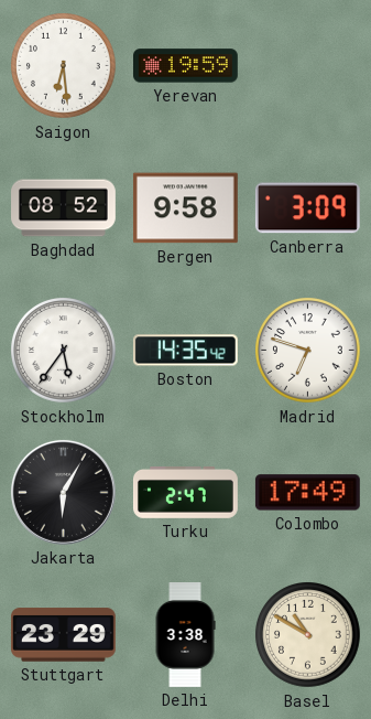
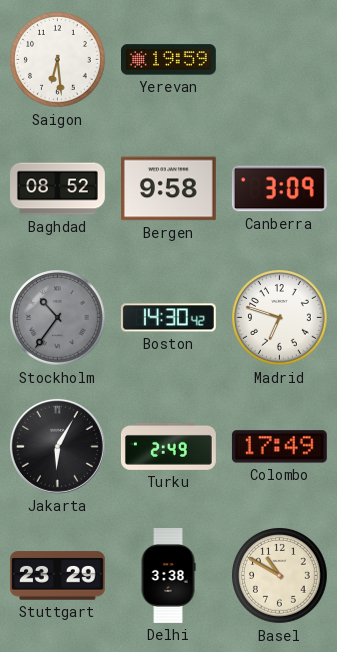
Stockholm: 5:36 -> 10:36
Stockholm dial: white -> grey
Boston: 14:35 -> 14:30
Turku: 2:47 -> 2:49
